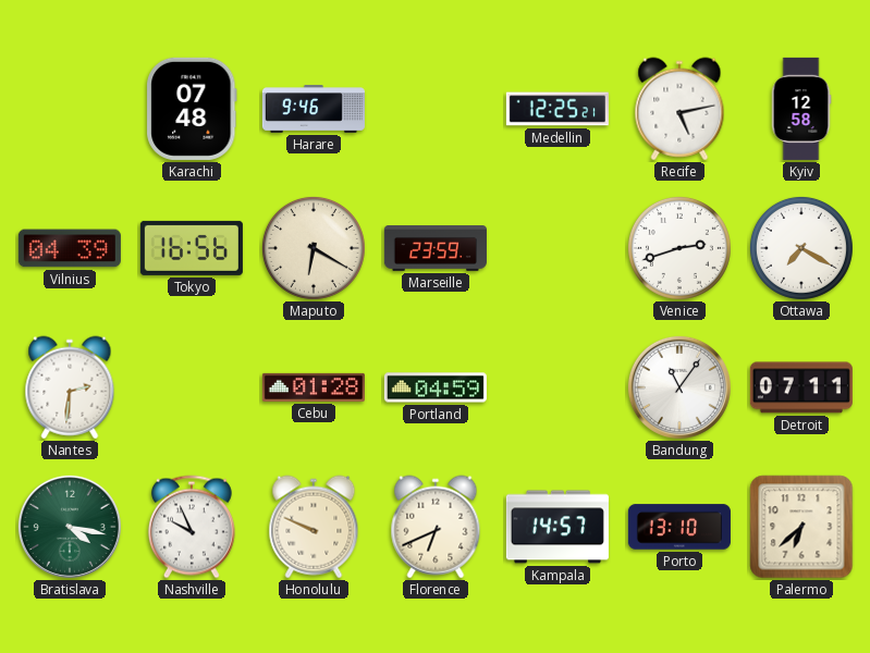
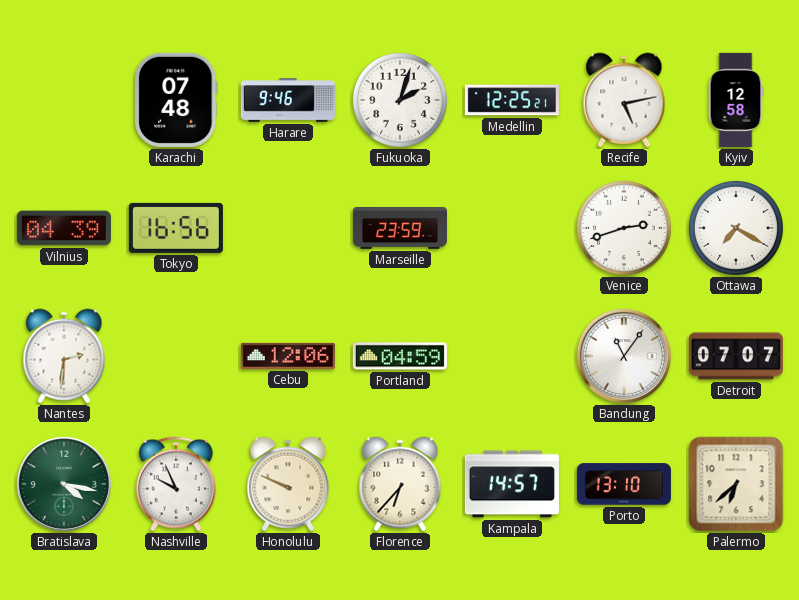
Fukuoka: none -> 2:03
Maputo: 6:20 -> none
Cebu: 01:28 -> 12:06
Detroit: 07:11 -> 07:07
Florence: 6:41 -> 6:37
